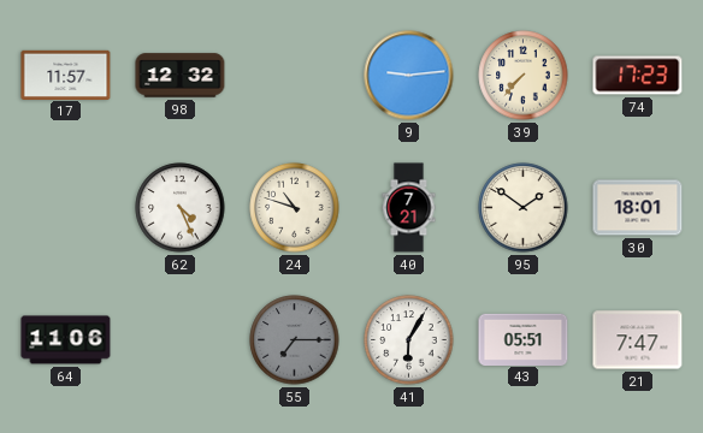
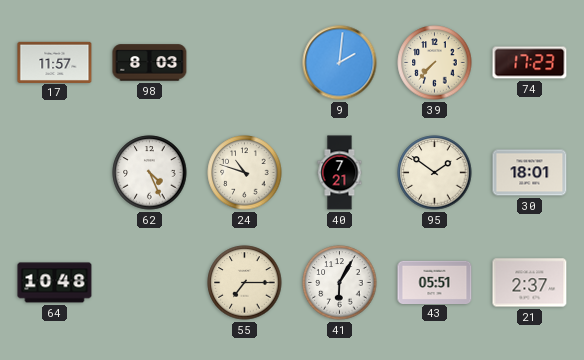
98: 12:32 -> 8:03
9: 9:14 -> 2:01
64: 11:06 -> 10:48
55 dial: grey -> cream
21: 7:47 -> 2:37
